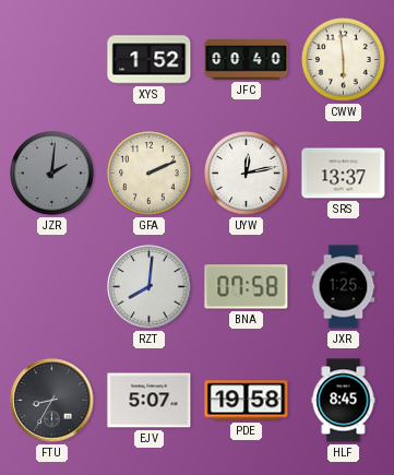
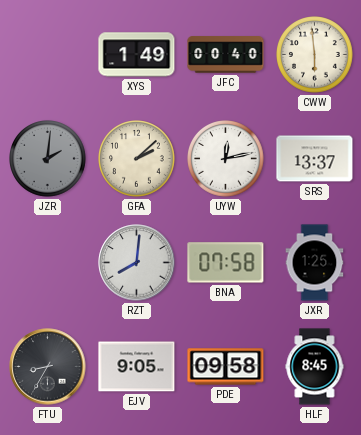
XYS: 1:52 -> 1:49
GFA: 2:11 -> 2:08
EJV: 5:07 -> 9:05
PDE: 19:58 -> 09:58
